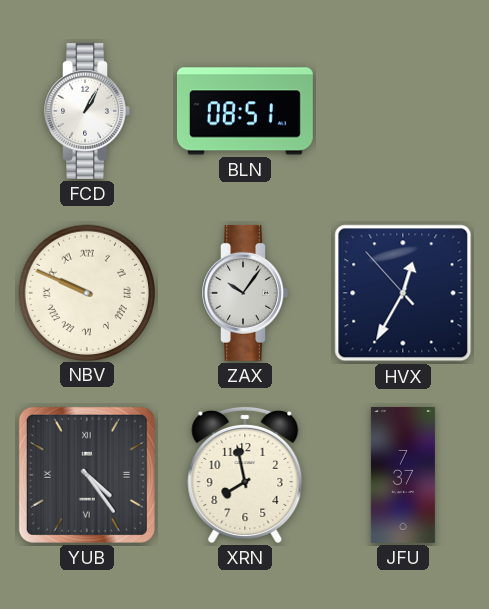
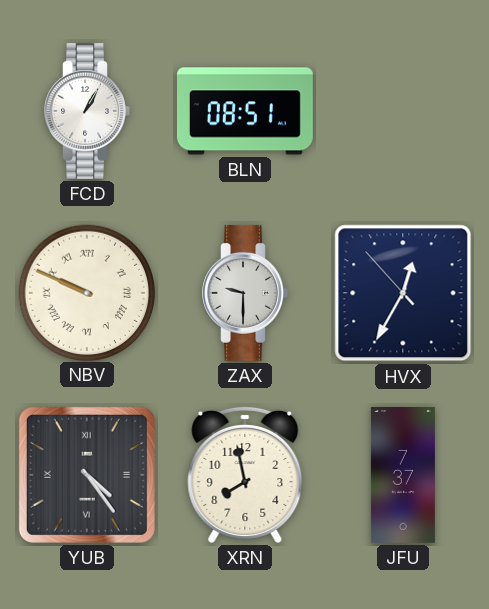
ZAX: 10:06 -> 9:30
